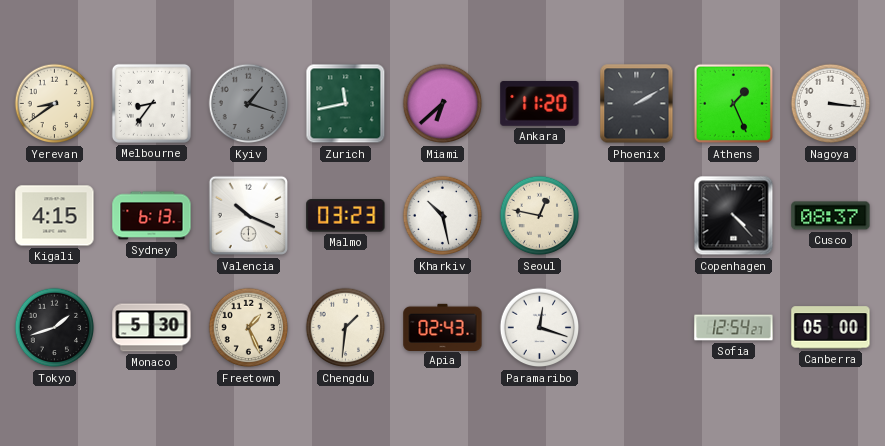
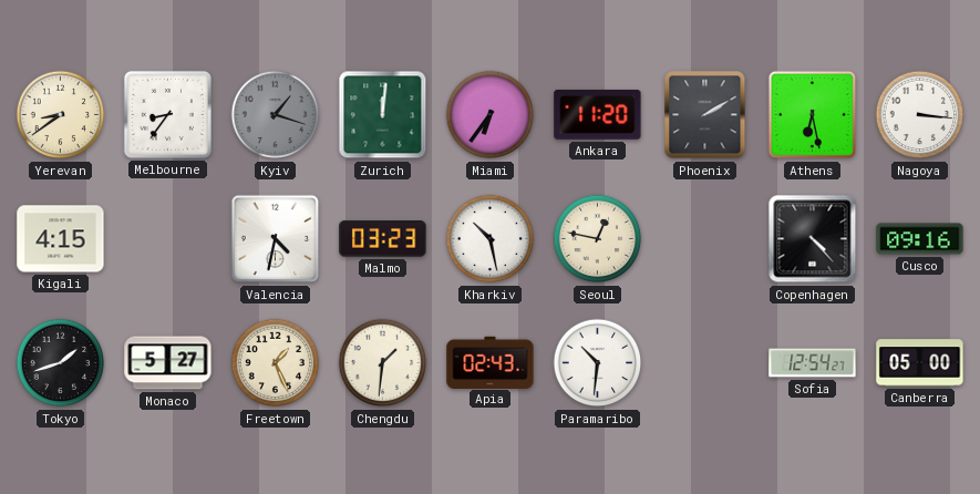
Zurich: 11:43 -> 12:01
Miami: 6:38 -> 6:36
Athens: 1:26 -> 6:28
Sydney: 6:13 -> none
Valencia: 10:19 -> 4:32
Cusco: 08:37 -> 09:16
Monaco: 5:30 -> 5:27
Paramaribo: 12:18 -> 10:31
